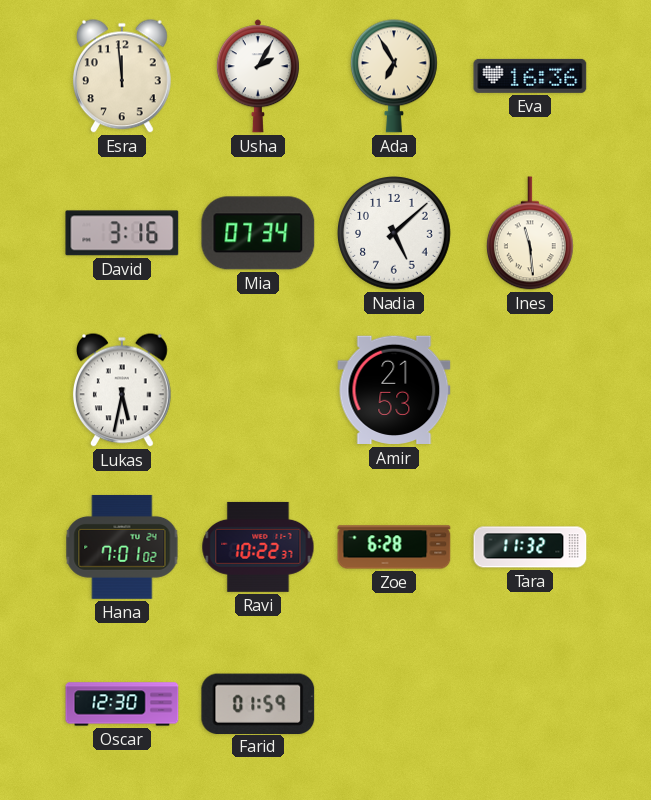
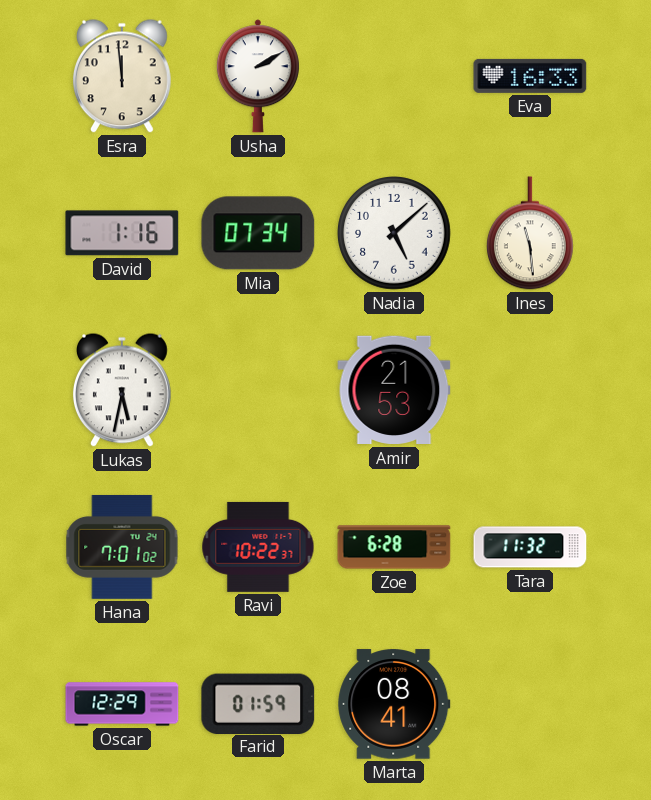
Usha: 2:05 -> 2:10
Ada: 6:55 -> none
Eva: 16:36 -> 16:33
David: 3:16 -> 1:16
Oscar: 12:30 -> 12:29
Marta: none -> 08:41
